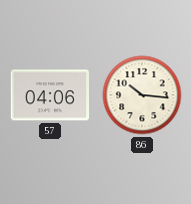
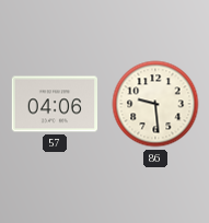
86: 10:16 -> 9:29
